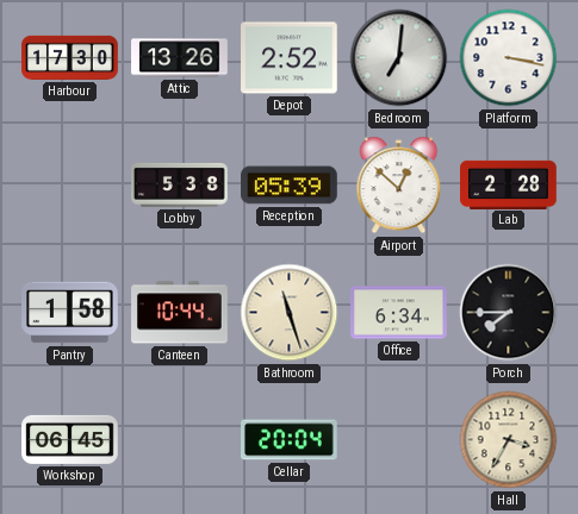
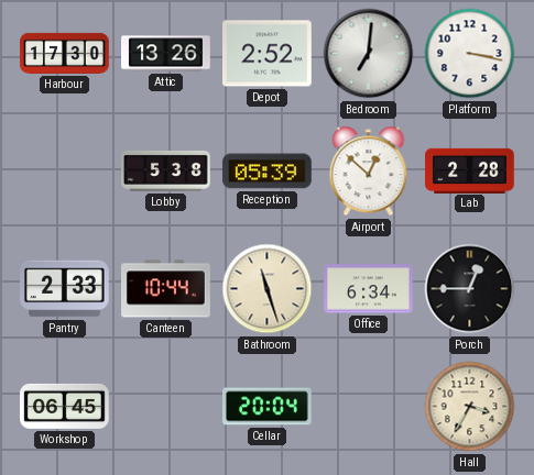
Pantry: 1:58 -> 2:33
Porch: 7:45 -> 12:45
